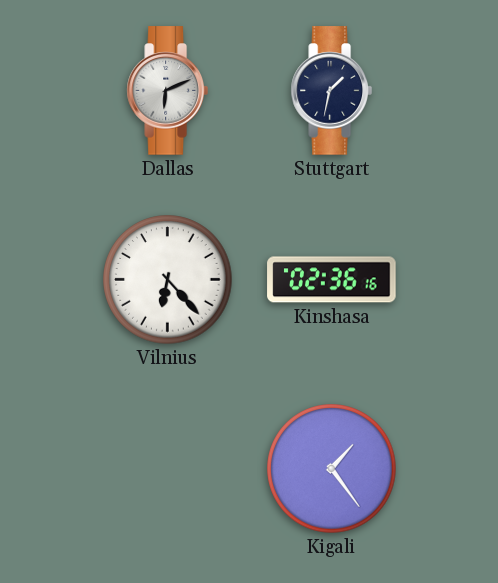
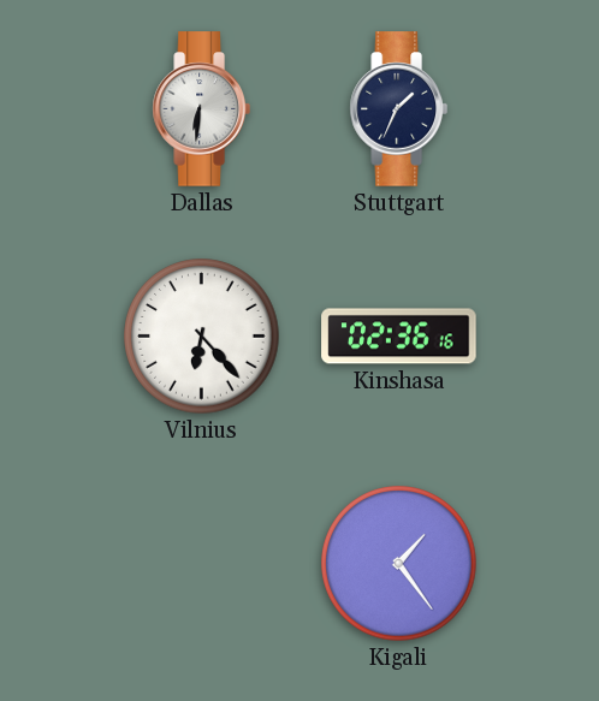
Dallas: 6:11 -> 6:31
Stuttgart: 1:32 -> 1:34
